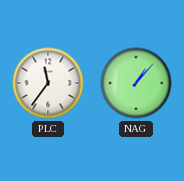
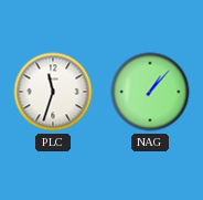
PLC: 11:36 -> 11:33
